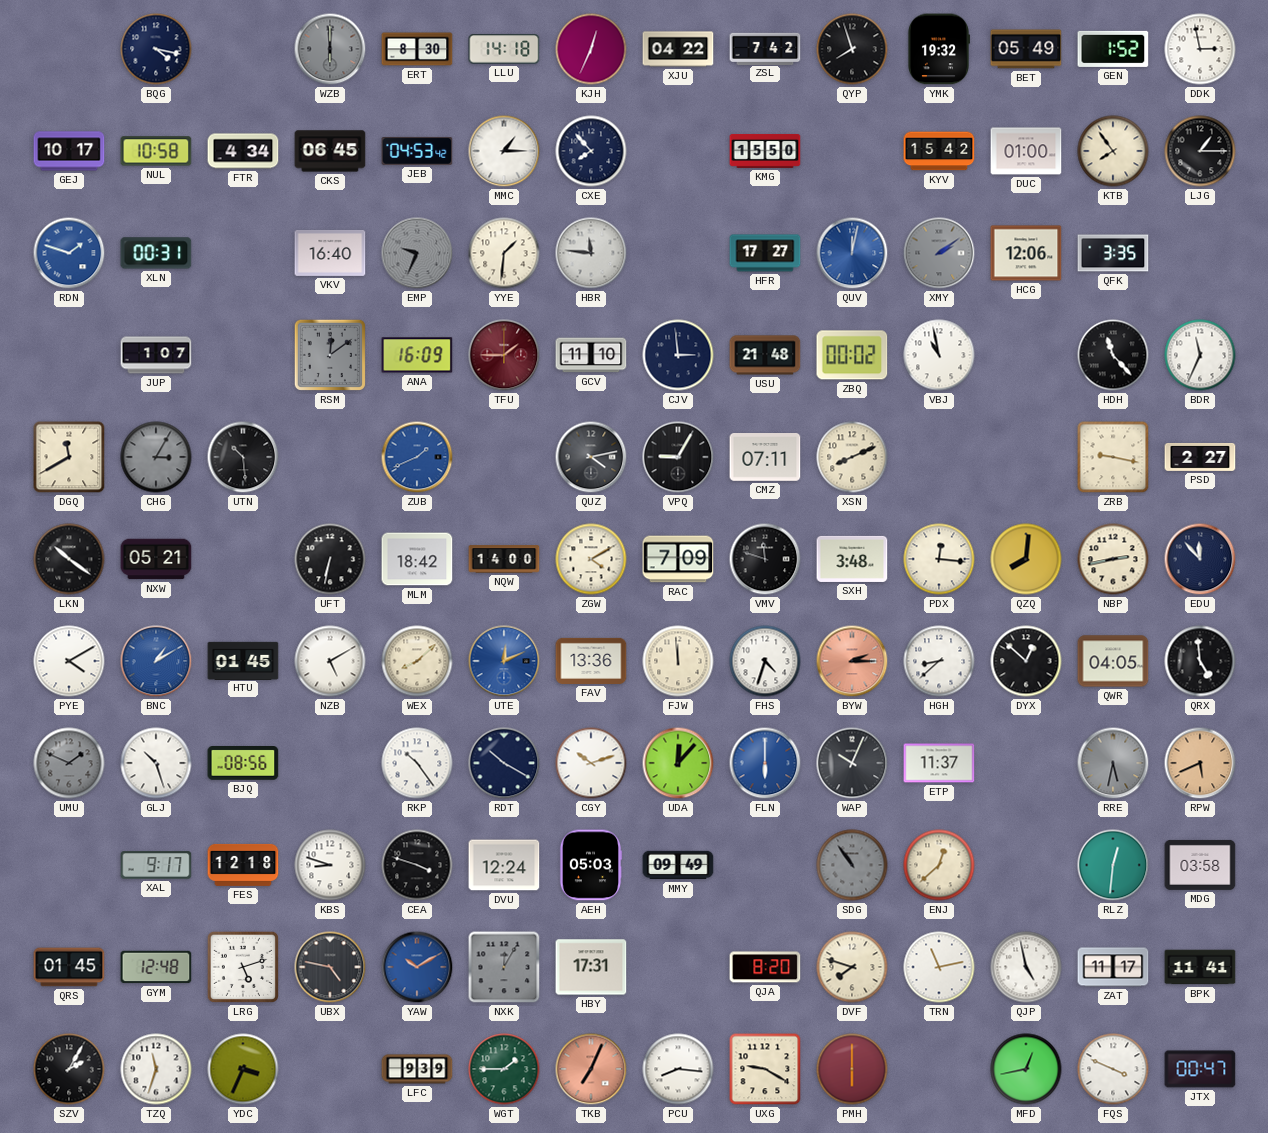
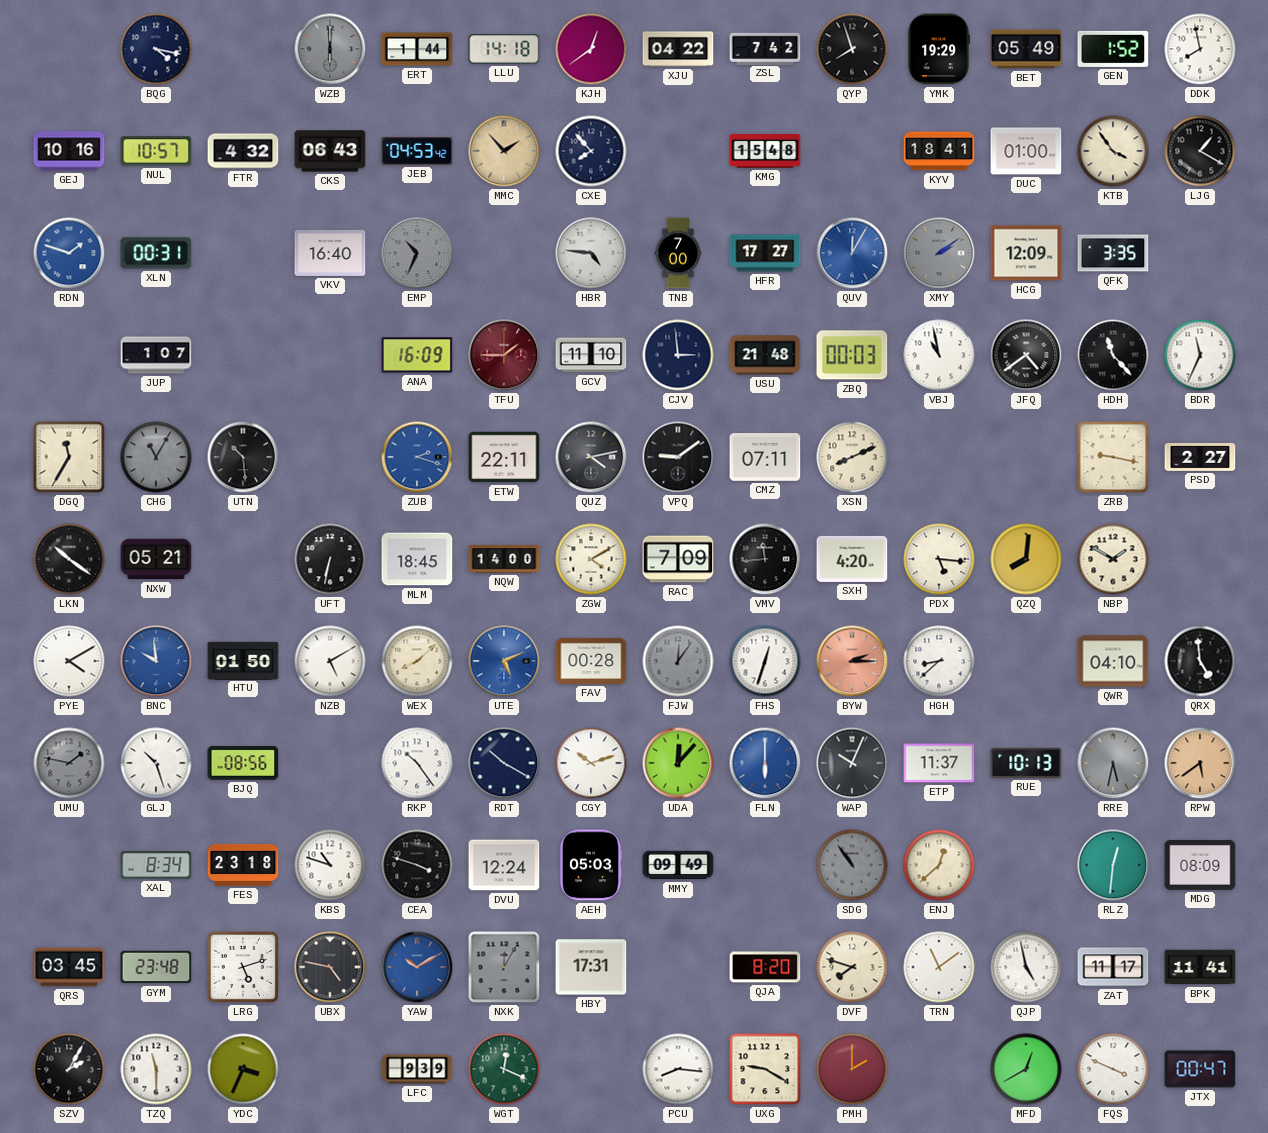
ERT: 8:30 -> 1:44
KJH: 12:34 -> 12:39
YMK: 19:32 -> 19:29
DDK: 2:58 -> 7:58
GEJ: 10:17 -> 10:16
NUL: 10:58 -> 10:57
FTR: 4:34 -> 4:32
CKS: 06:45 -> 06:43
MMC: 1:15 -> 1:53
MMC dial: white -> champagne
KMG: 15:50 -> 15:48
KYV: 15:42 -> 18:41
KTB: 7:54 -> 3:54
LJG: 1:15 -> 1:20
EMP: 9:34 -> 10:34
YYE: 1:31 -> none
HBR: 11:46 -> 4:46
TNB: none -> 7:00
QUV: 12:02 -> 12:05
HCG: 12:06 -> 12:09
RSM: 12:09 -> none
ZBQ: 00:02 -> 00:03
JFQ: none -> 4:39
DGQ: 11:40 -> 11:35
CHG: 3:05 -> 11:05
ZUB: 1:41 -> 2:18
ETW: none -> 22:11
VPQ: 9:05 -> 9:09
MLM: 18:42 -> 18:45
VMV: 11:48 -> 11:44
SXH: 3:48 -> 4:20
PDX: 12:16 -> 5:16
NBP: 2:43 -> 1:50
EDU: 11:53 -> none
BNC: 1:10 -> 9:59
HTU: 01:45 -> 01:50
UTE: 12:11 -> 5:11
FAV: 13:36 -> 00:28
FJW: 11:59 -> 12:06
FJW dial: cream -> grey
FHS: 4:33 -> 12:33
DYX: 12:52 -> none
QWR: 04:05 -> 04:10
UMU: 1:49 -> 1:47
RUE: none -> 10:13
RPW: 5:41 -> 5:39
XAL: 9:17 -> 8:34
FES: 12:18 -> 23:18
KBS: 8:48 -> 10:48
MDG: 03:58 -> 08:09
QRS: 01:45 -> 03:45
GYM: 12:48 -> 23:48
TRN: 11:13 -> 11:09
TZQ: 11:33 -> 11:30
WGT: 1:45 -> 12:19
TKB: 7:04 -> none
PMH: 6:00 -> 2:00
MFD: 12:43 -> 12:40
